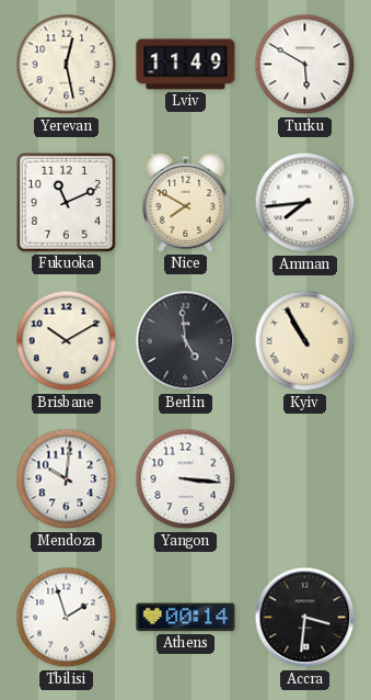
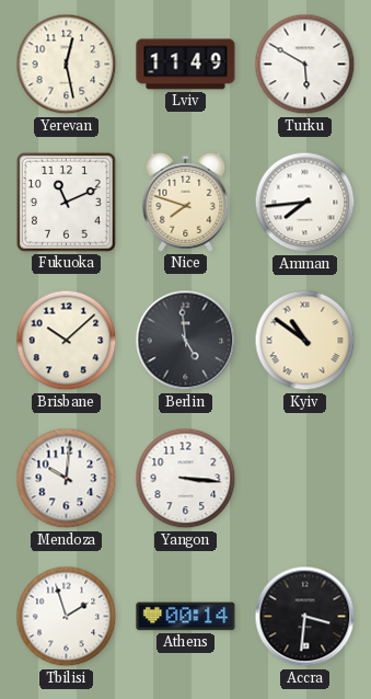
Nice: 7:50 -> 7:48
Brisbane: 10:10 -> 10:08
Kyiv: 10:55 -> 10:51
